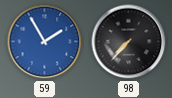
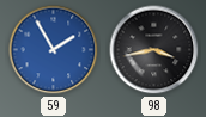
98: 7:37 -> 3:43
